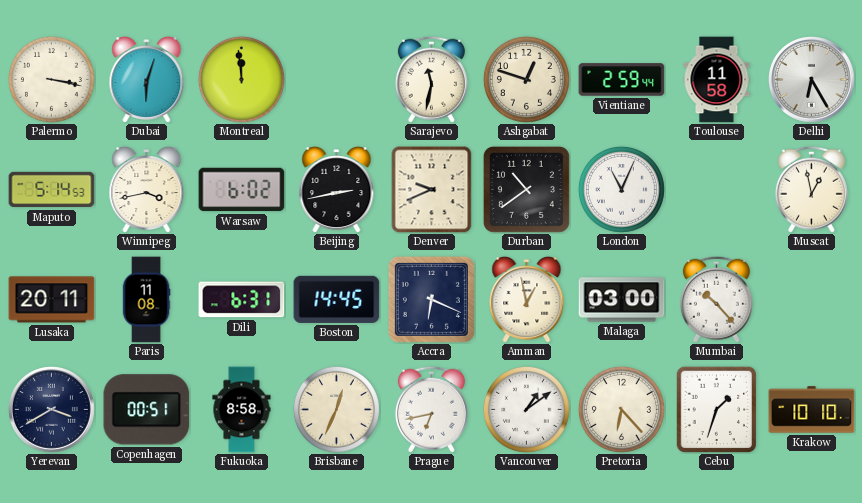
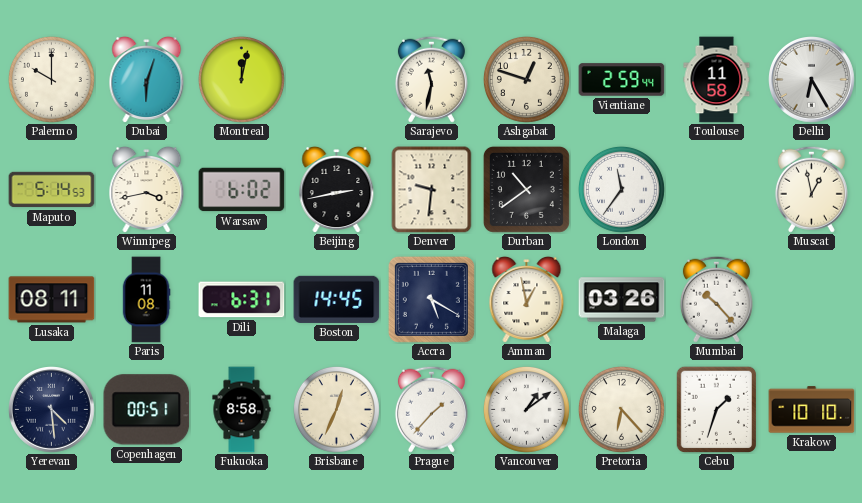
Palermo: 3:17 -> 10:00
Montreal: 11:59 -> 12:02
Denver: 9:41 -> 9:31
London: 11:04 -> 11:36
Lusaka: 20:11 -> 08:11
Accra: 6:19 -> 5:20
Malaga: 03:00 -> 03:26
Yerevan: 3:40 -> 4:29
Prague: 6:43 -> 1:37
